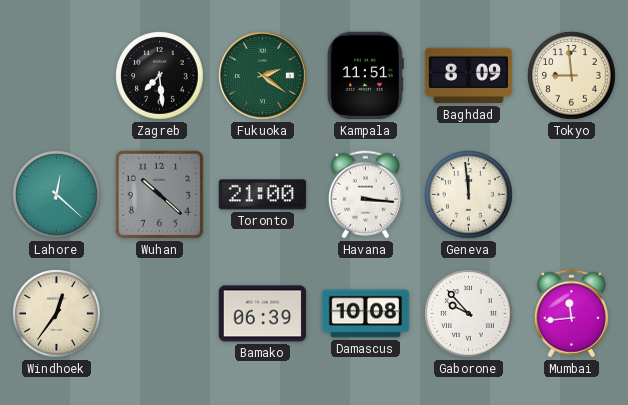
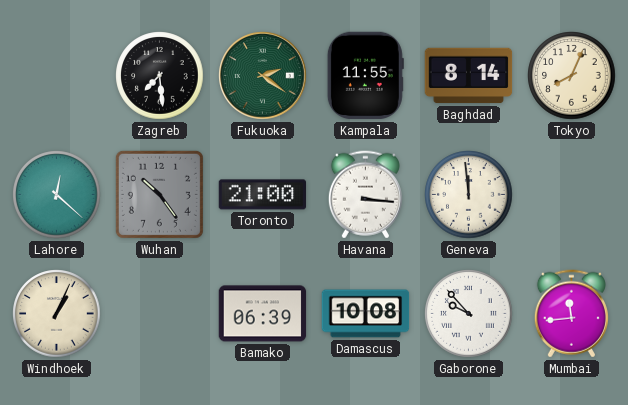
Kampala: 11:51 -> 11:55
Baghdad: 8:09 -> 8:14
Tokyo: 8:59 -> 8:04
Wuhan: 10:22 -> 10:24
Windhoek: 12:36 -> 1:04
